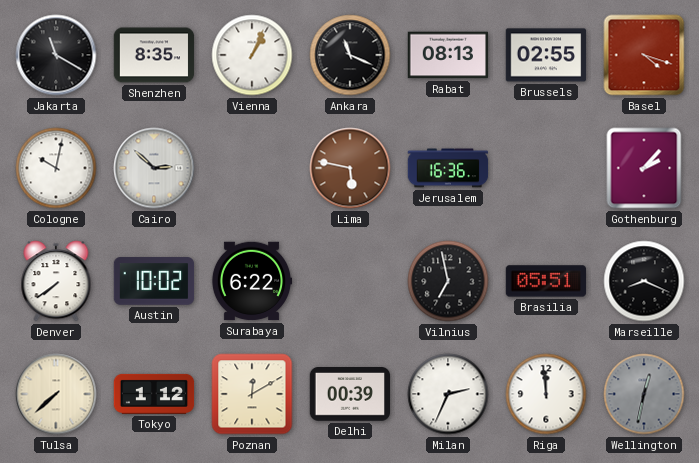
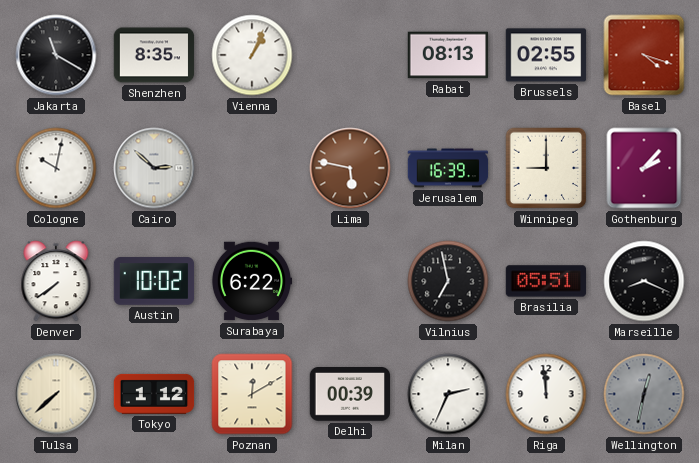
Ankara: 11:19 -> none
Jerusalem: 16:36 -> 16:39
Winnipeg: none -> 9:00
